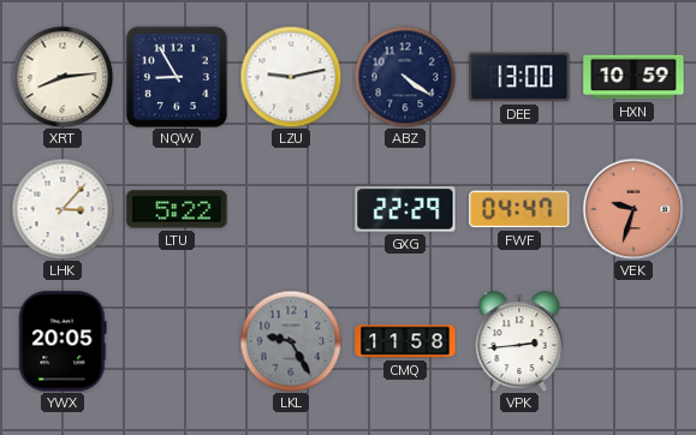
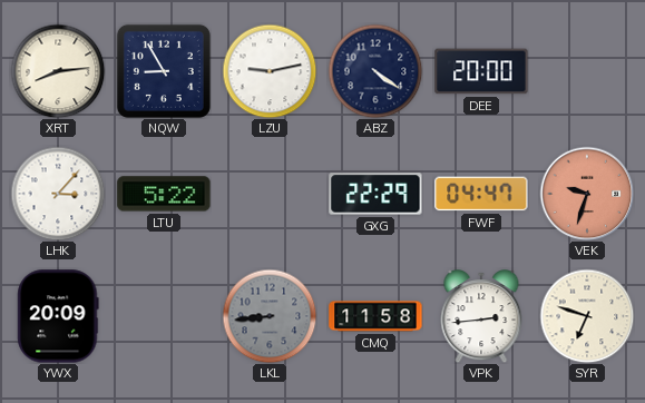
DEE: 13:00 -> 20:00
HXN: 10:59 -> none
YWX: 20:05 -> 20:09
LKL: 9:25 -> 8:44
SYR: none -> 6:48
